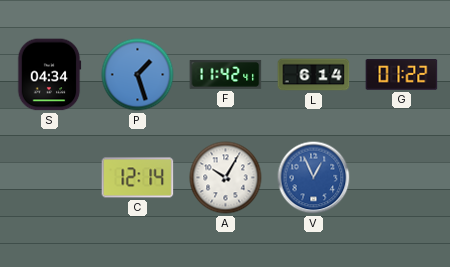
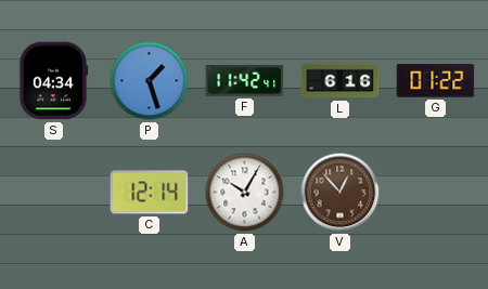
L: 6:14 -> 6:16
V: 12:56 -> 12:53
V dial: blue -> brown
